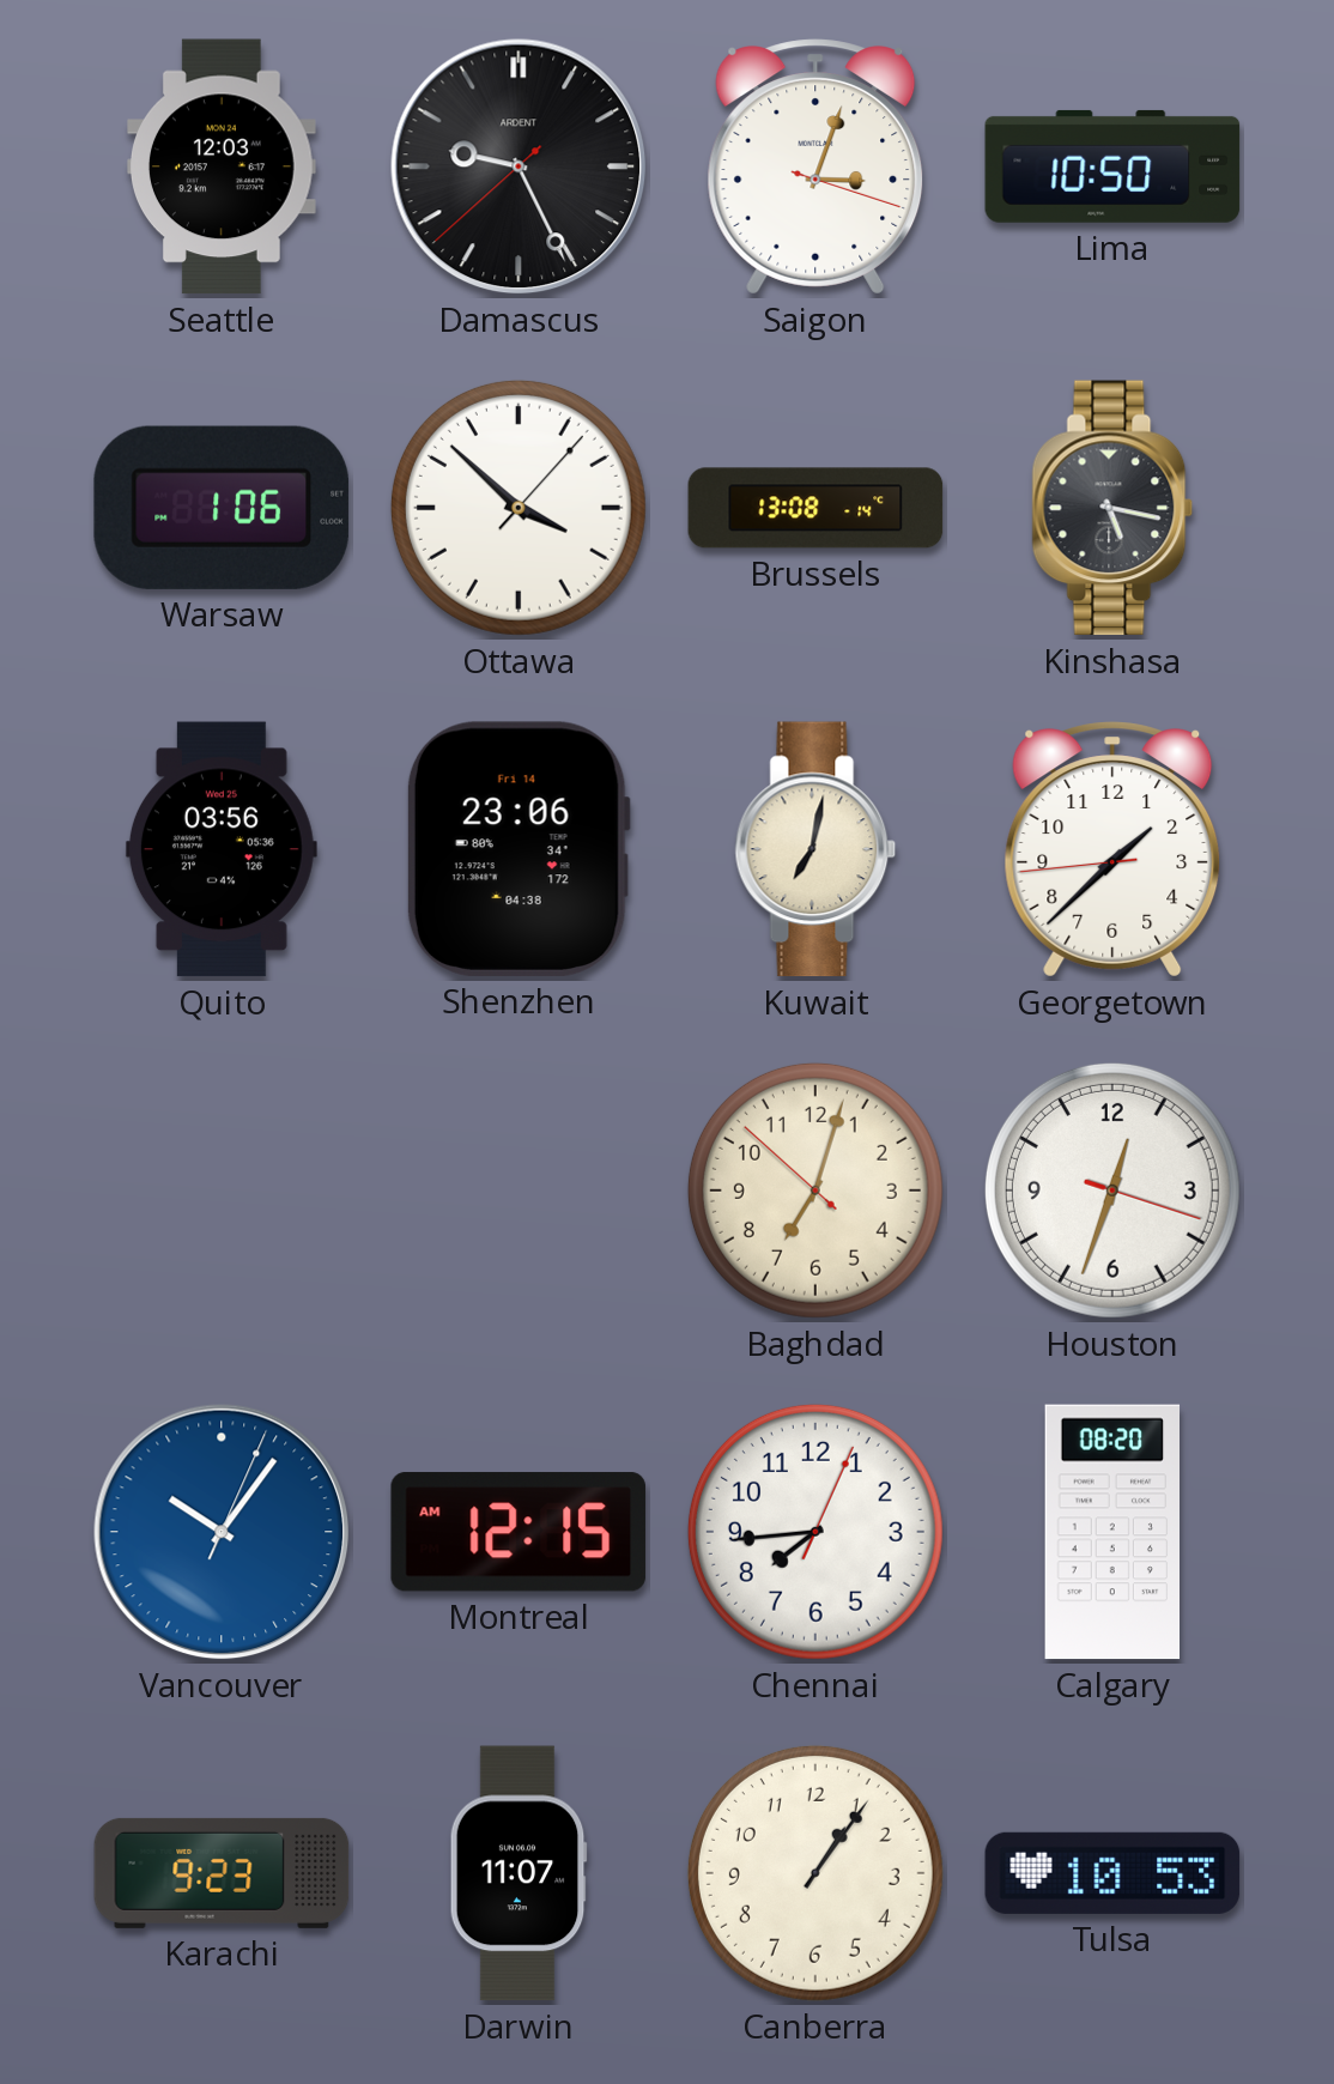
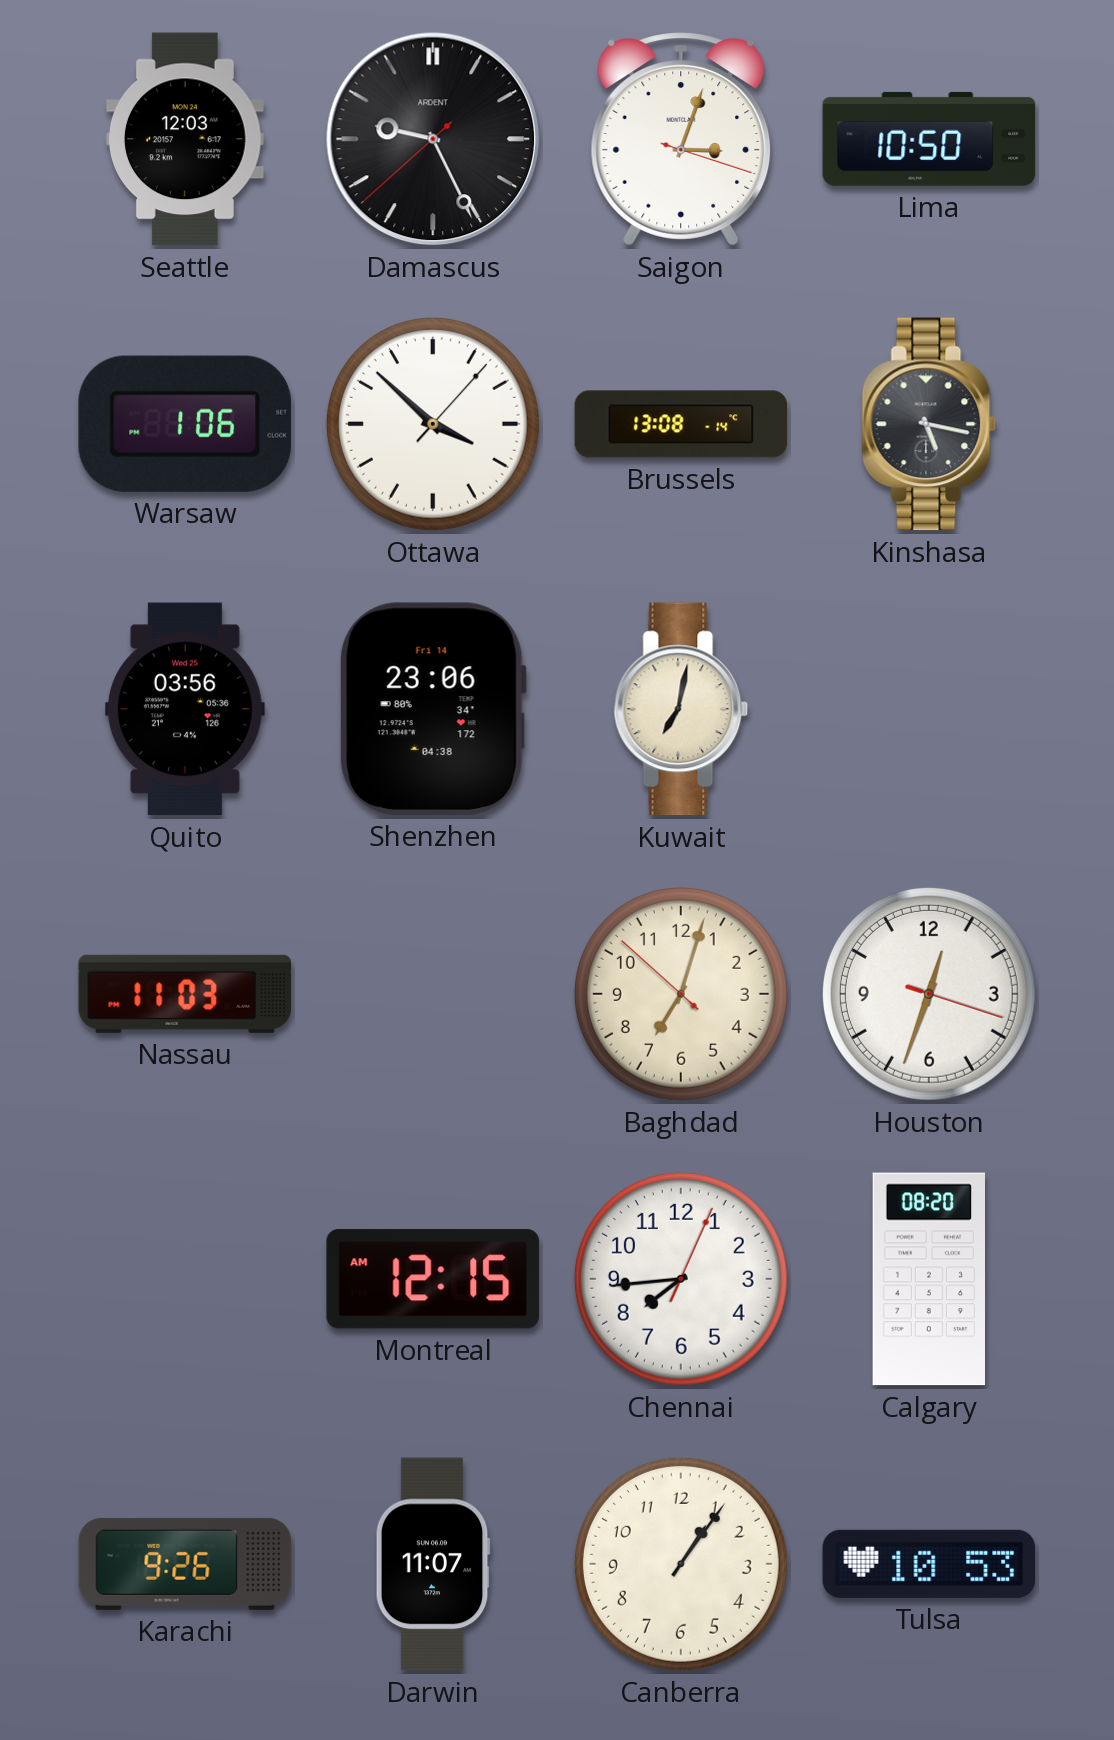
Georgetown: 1:37 -> none
Nassau: none -> 11:03
Vancouver: 10:06 -> none
Karachi: 9:23 -> 9:26
